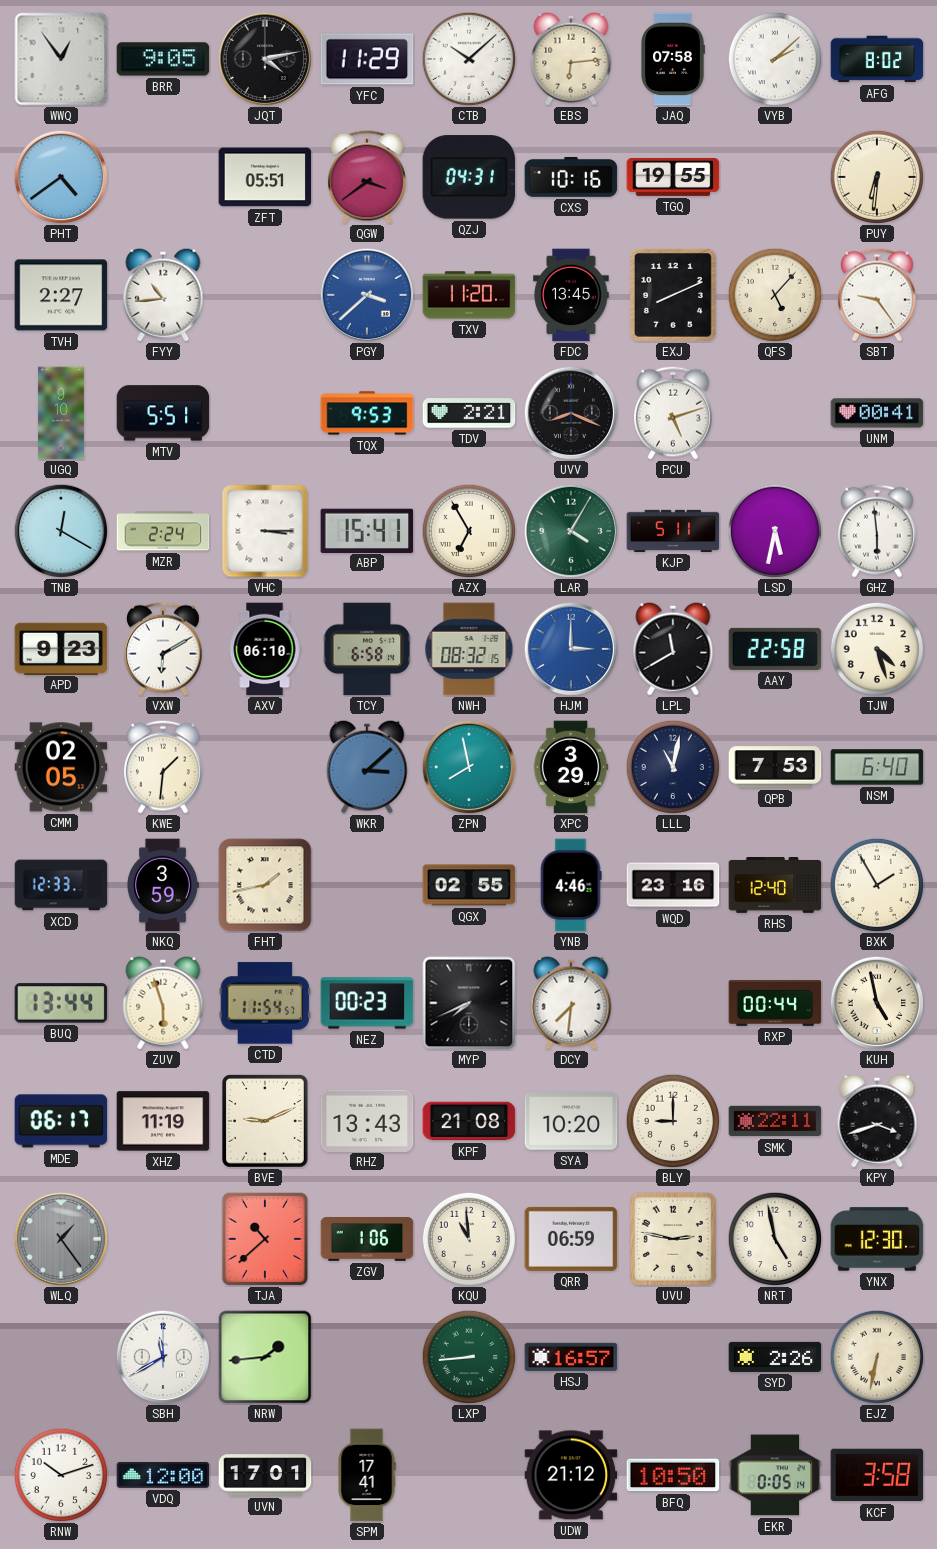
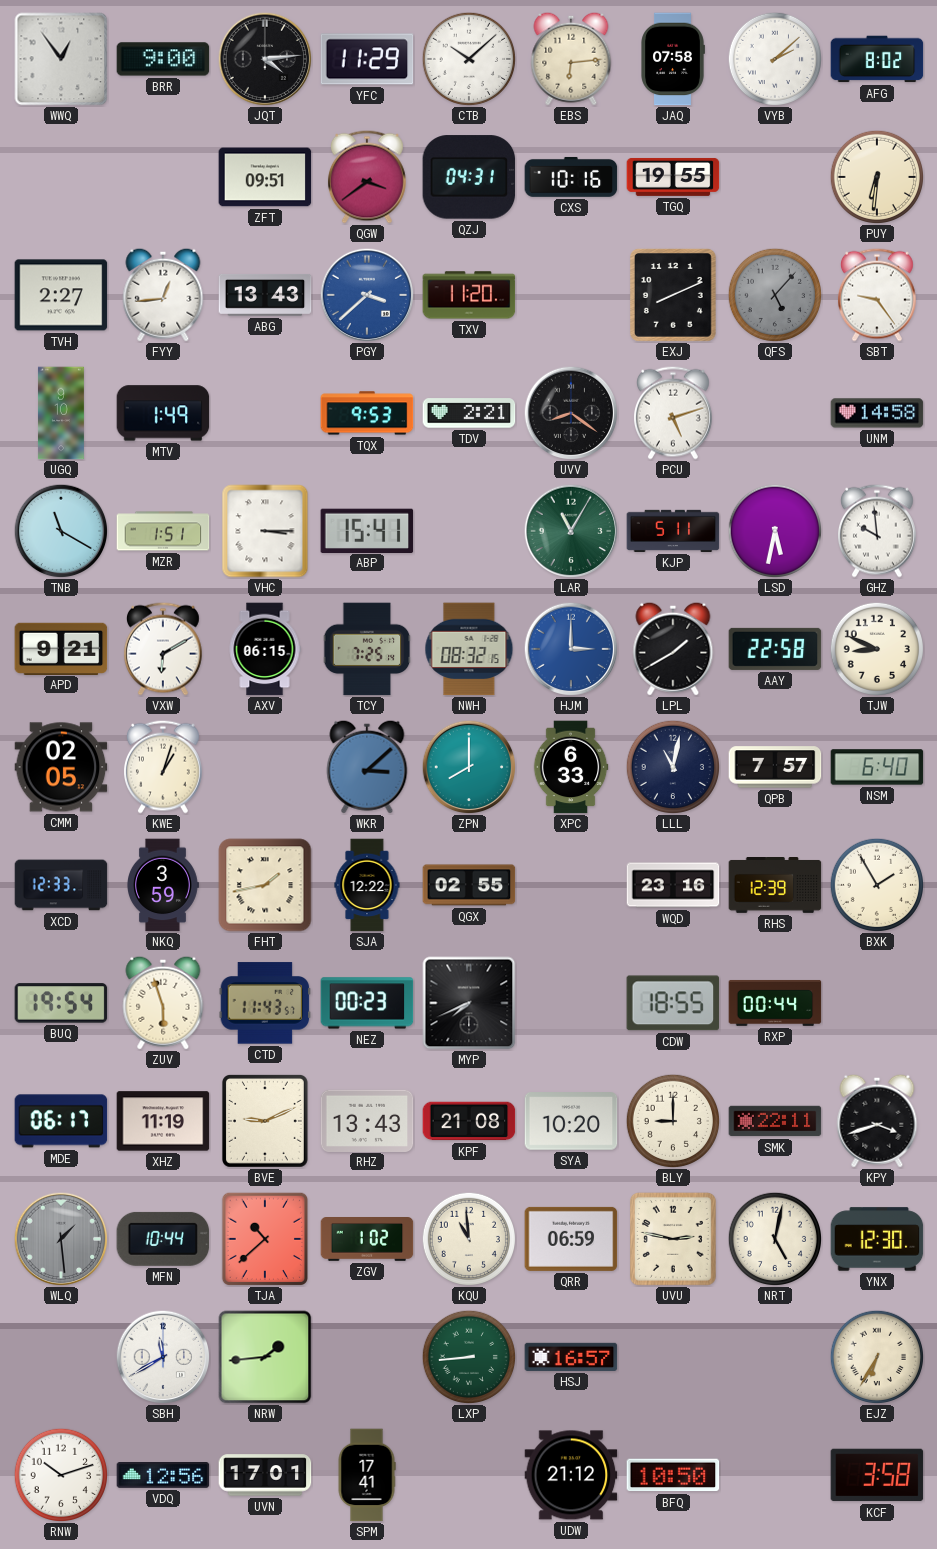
BRR: 9:05 -> 9:00
JQT: 4:13 -> 4:14
PHT: 4:39 -> none
ZFT: 05:51 -> 09:51
FYY: 10:44 -> 12:44
ABG: none -> 13:43
FDC: 13:45 -> none
QFS dial: cream -> grey
MTV: 5:51 -> 1:49
UVV: 8:19 -> 8:21
UNM: 00:41 -> 14:58
TNB: 12:20 -> 11:20
MZR: 2:24 -> 1:51
AZX: 6:55 -> none
LAR: 4:05 -> 11:05
GHZ: 5:59 -> 9:59
APD: 9:23 -> 9:21
AXV: 06:10 -> 06:15
TCY: 6:58 -> 7:25
LPL: 11:40 -> 1:40
TJW: 4:27 -> 8:49
KWE: 1:31 -> 1:03
ZPN: 7:58 -> 8:00
XPC: 3:29 -> 6:33
QPB: 7:53 -> 7:57
SJA: none -> 12:22
YNB: 4:46 -> none
RHS: 12:40 -> 12:39
BUQ: 13:44 -> 19:54
CTD: 11:54 -> 11:43
DCY: 7:31 -> none
CDW: none -> 18:55
KUH: 4:58 -> none
WLQ: 1:24 -> 1:29
MFN: none -> 10:44
ZGV: 1:06 -> 1:02
NRT: 4:58 -> 5:02
SYD: 2:26 -> none
EJZ: 6:32 -> 6:35
VDQ: 12:00 -> 12:56
EKR: 0:05 -> none
